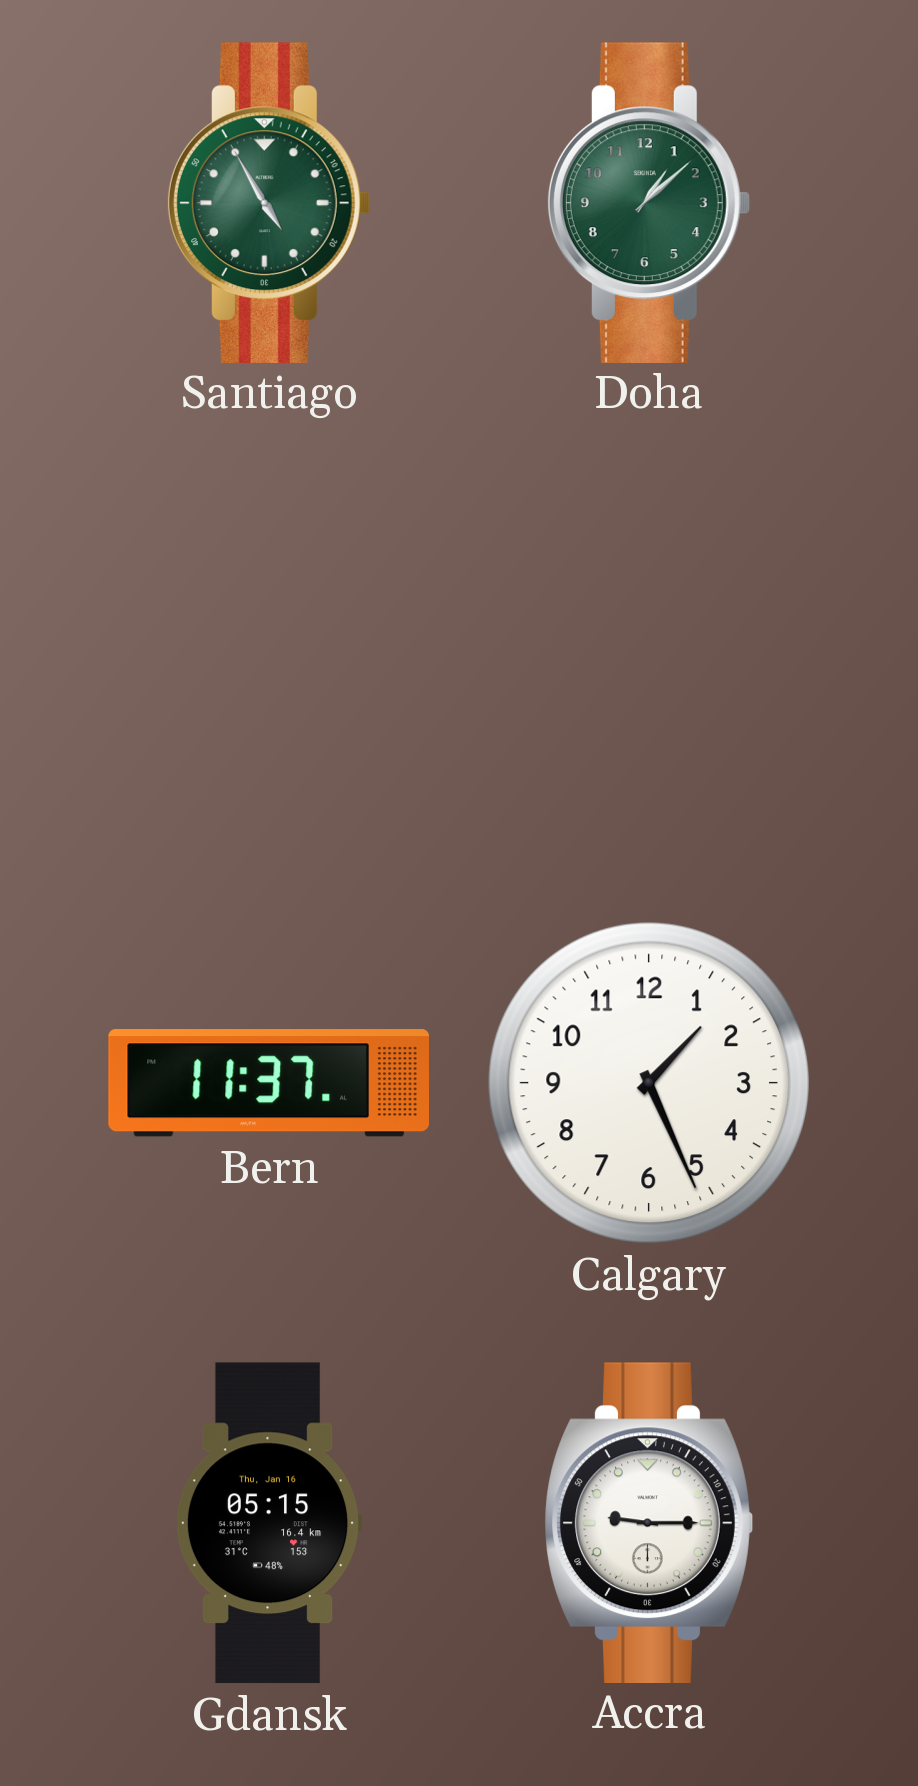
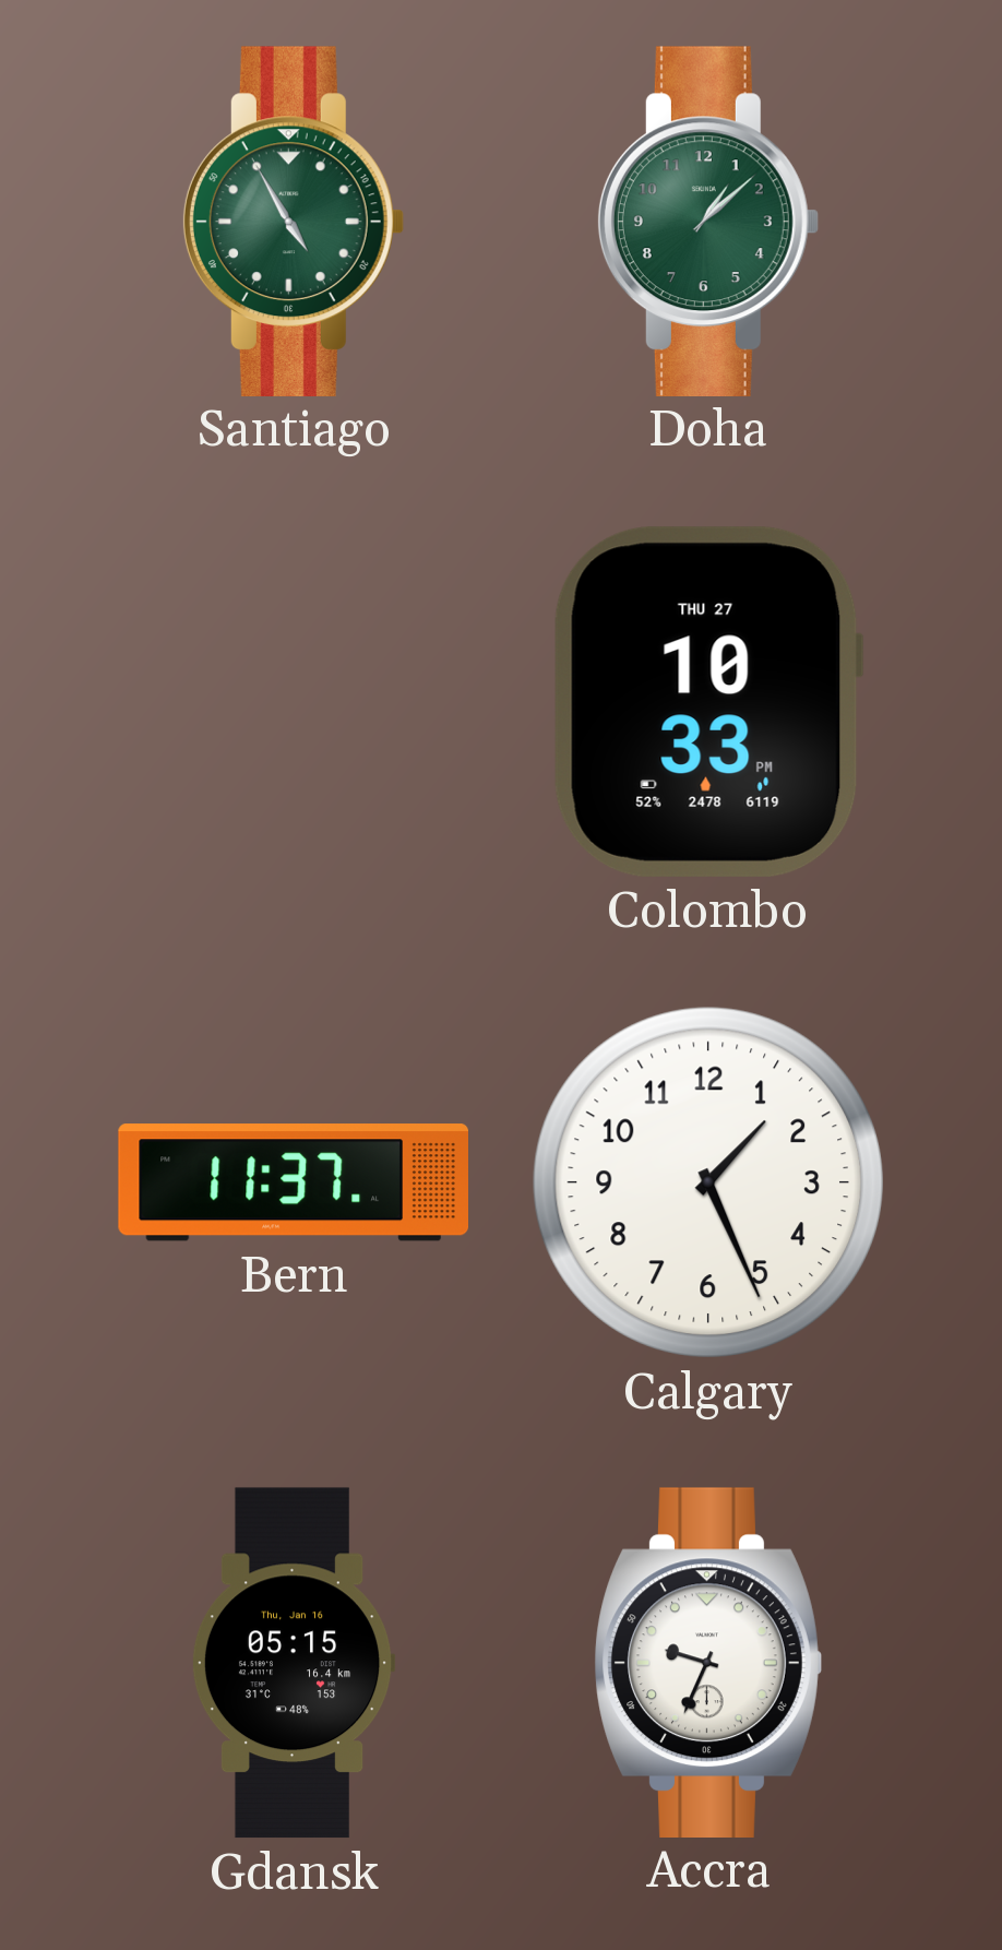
Colombo: none -> 10:33
Accra: 9:15 -> 9:34
